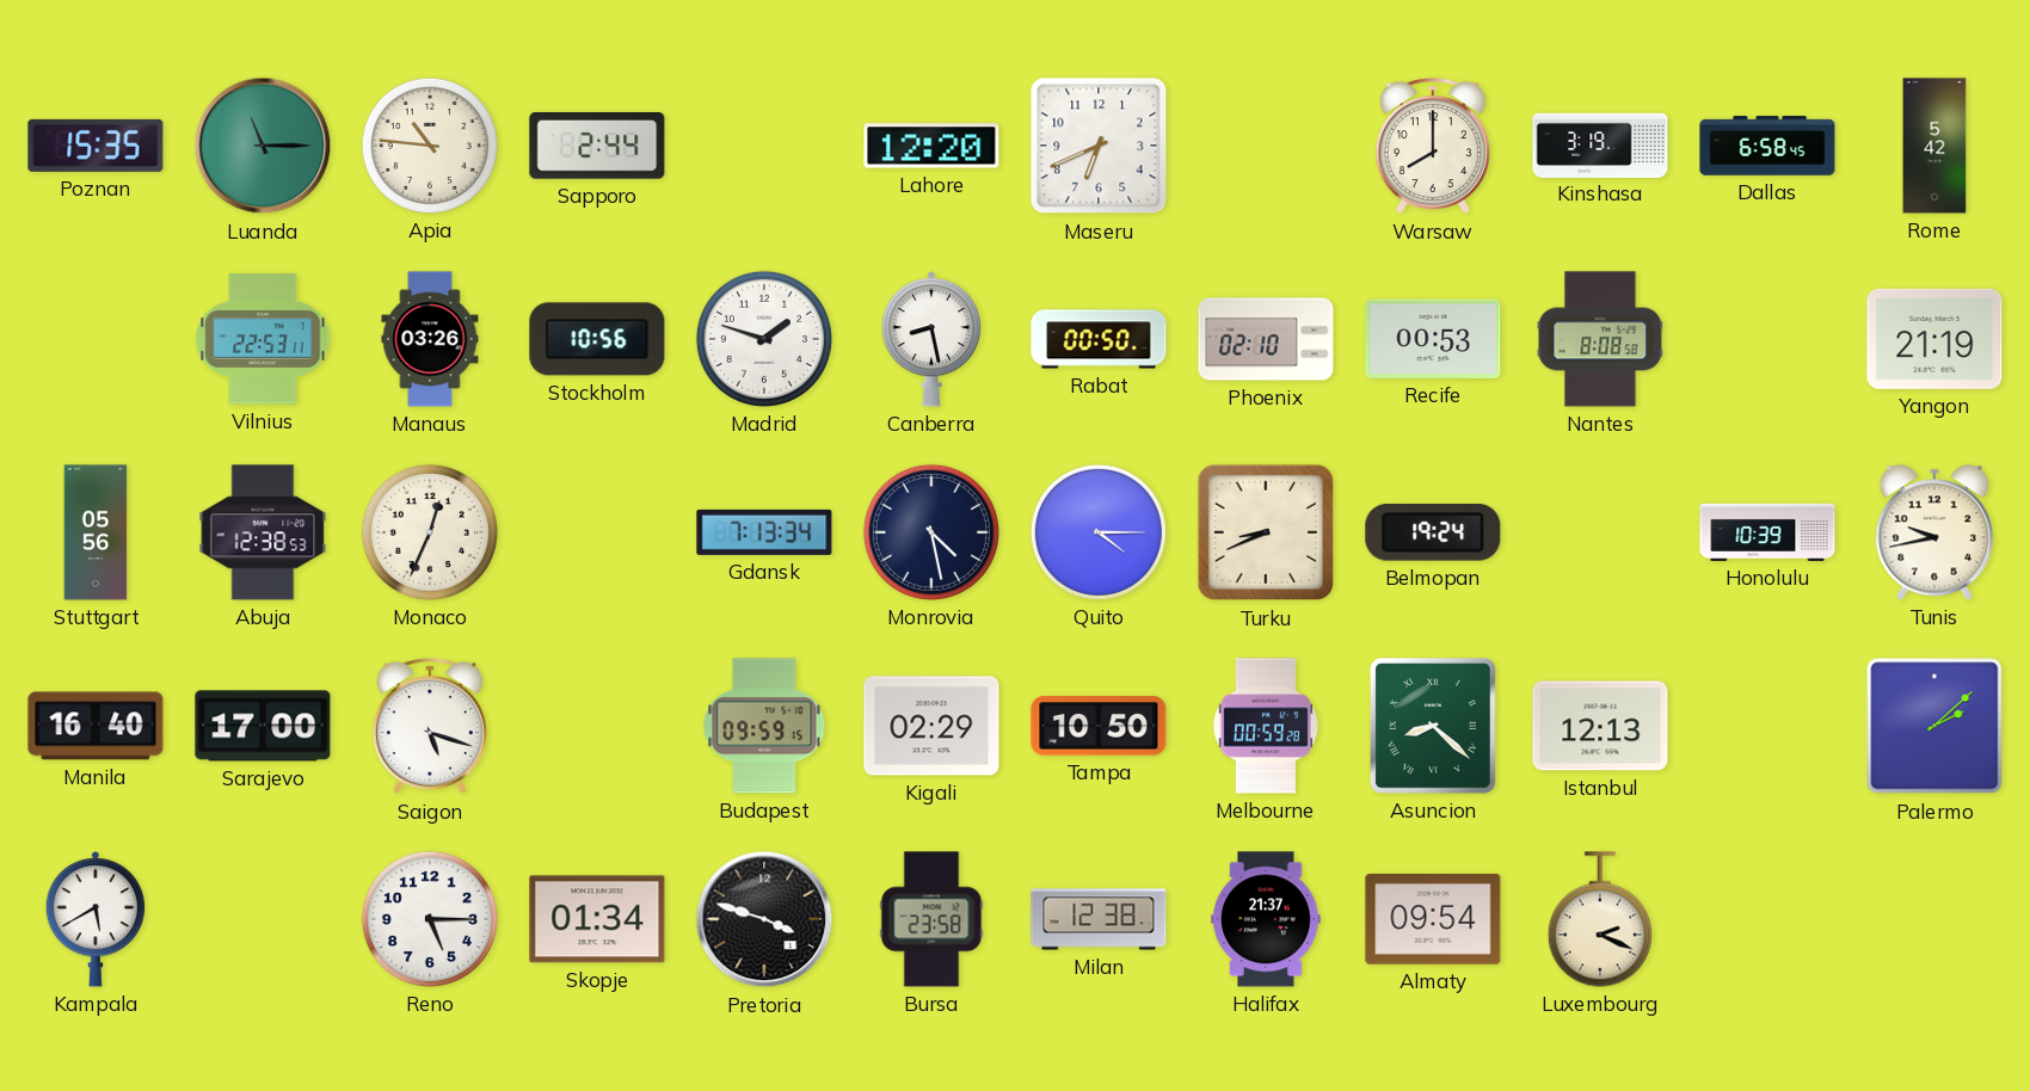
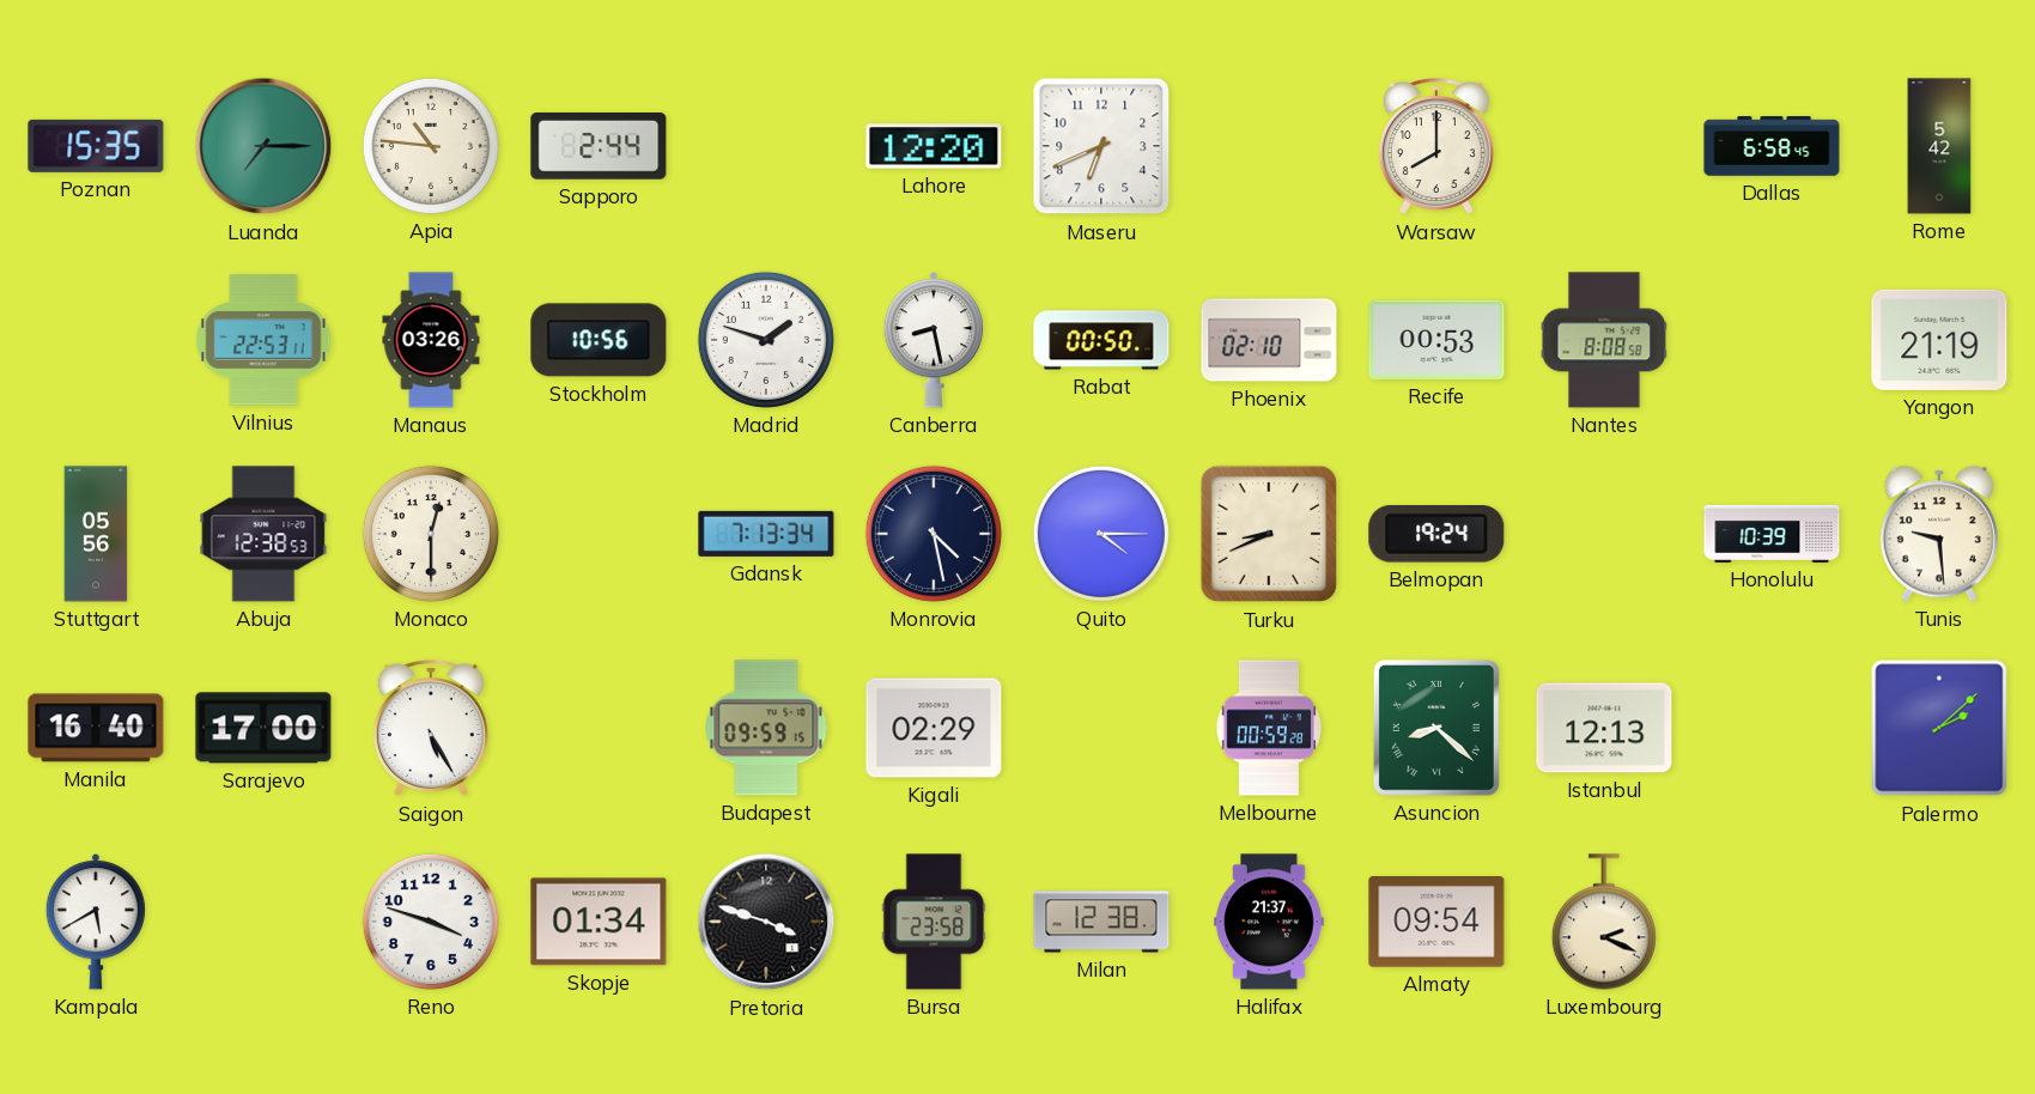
Luanda: 11:15 -> 7:15
Kinshasa: 3:19 -> none
Monaco: 12:34 -> 12:30
Tunis: 9:43 -> 9:29
Saigon: 5:18 -> 5:25
Tampa: 10:50 -> none
Reno: 5:15 -> 3:48
